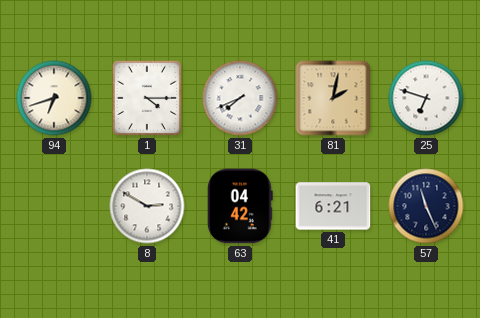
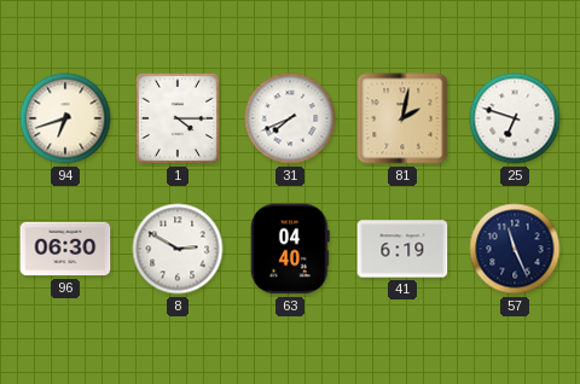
96: none -> 06:30
63: 04:42 -> 04:40
41: 6:21 -> 6:19
